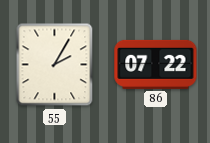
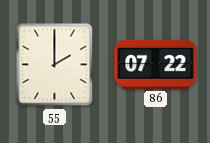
55: 2:05 -> 2:00
